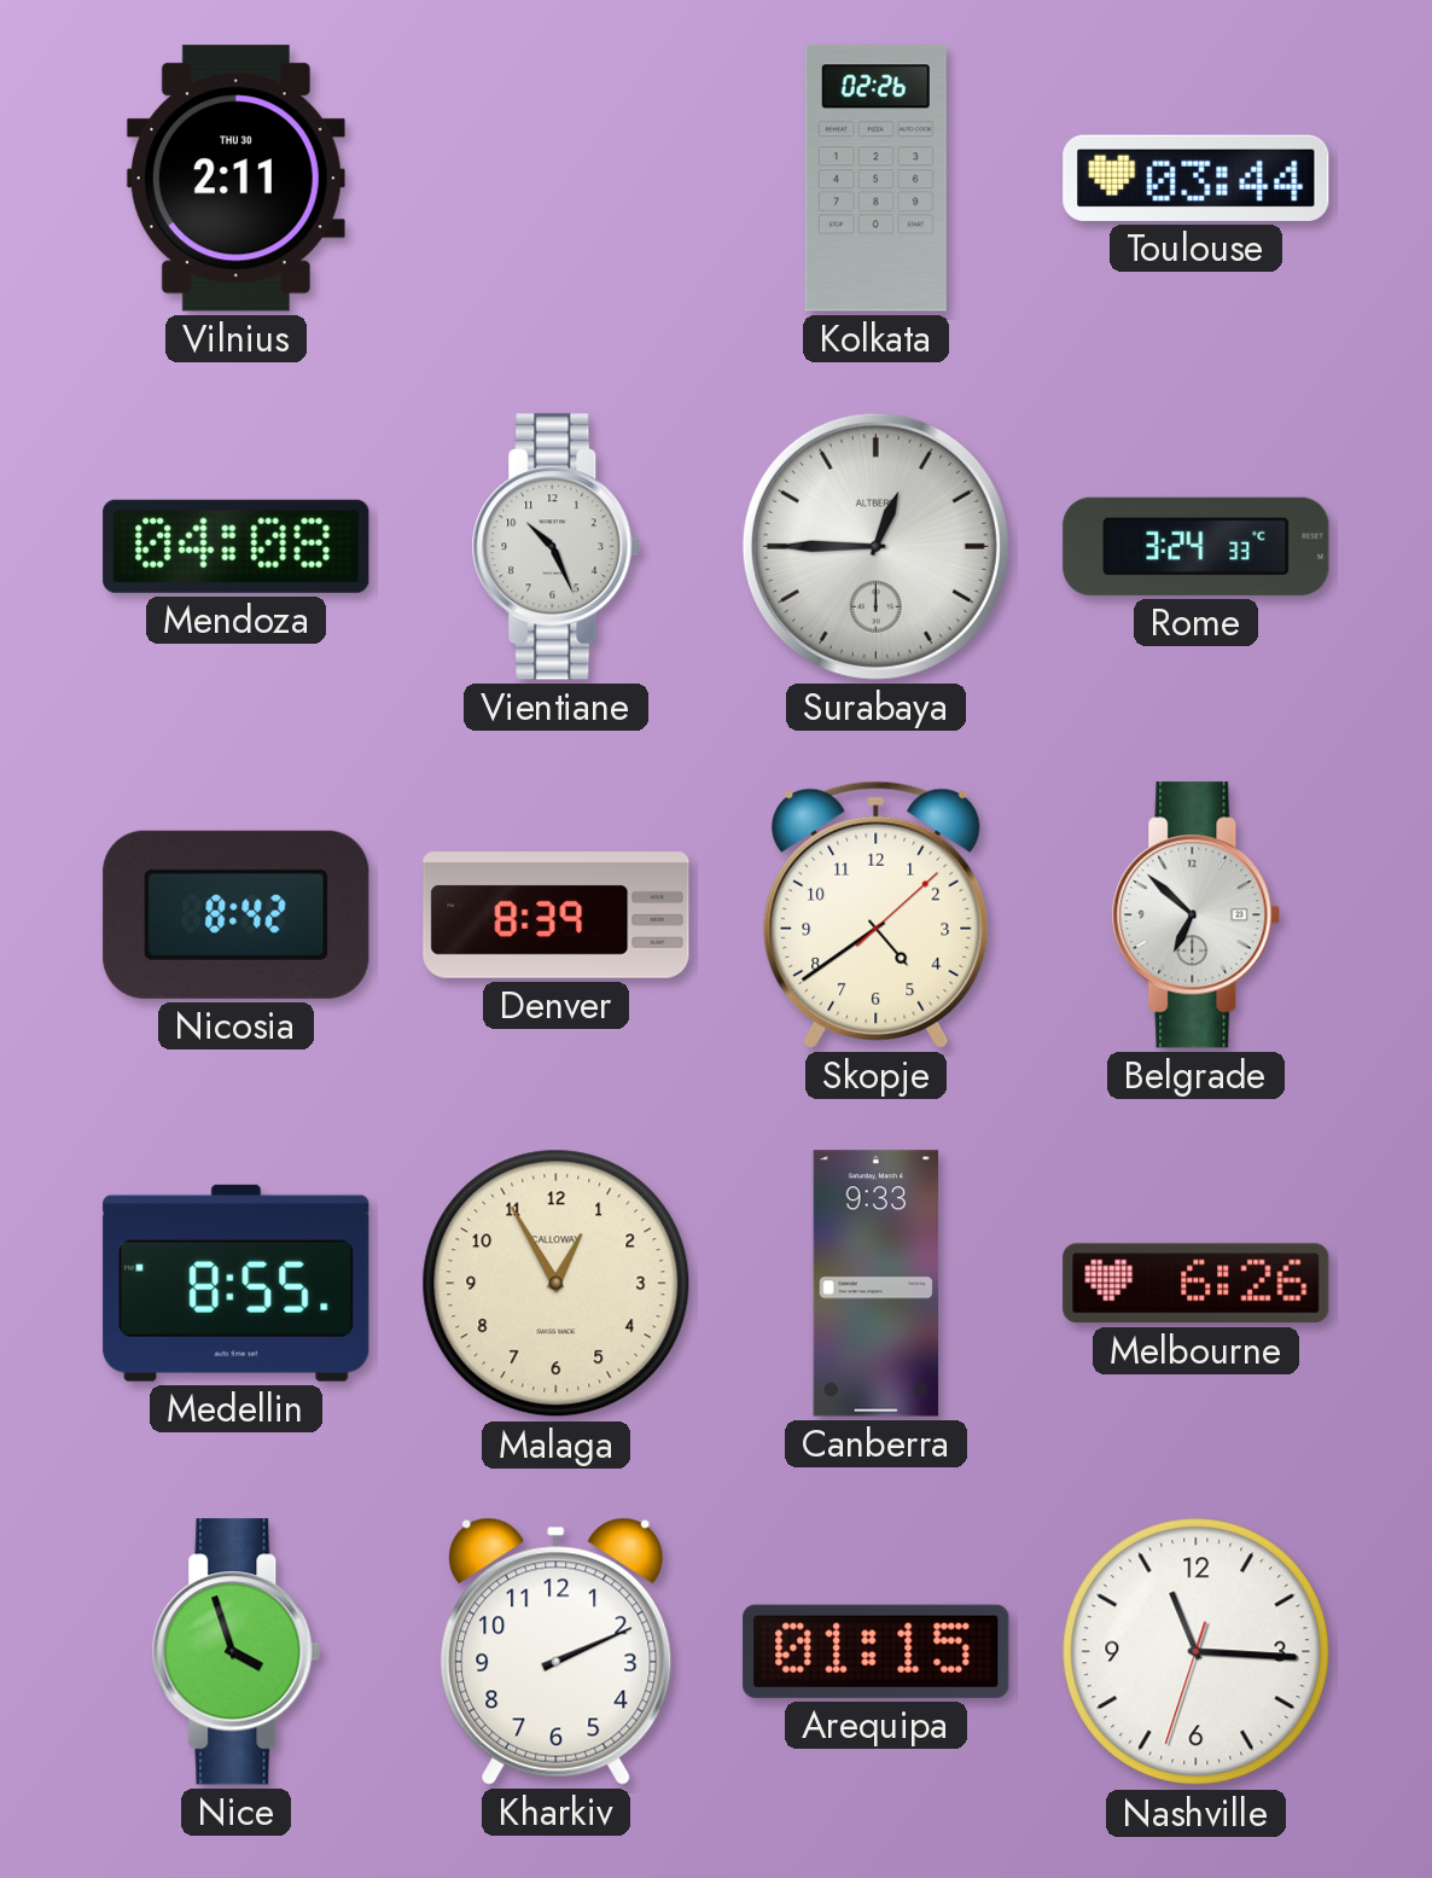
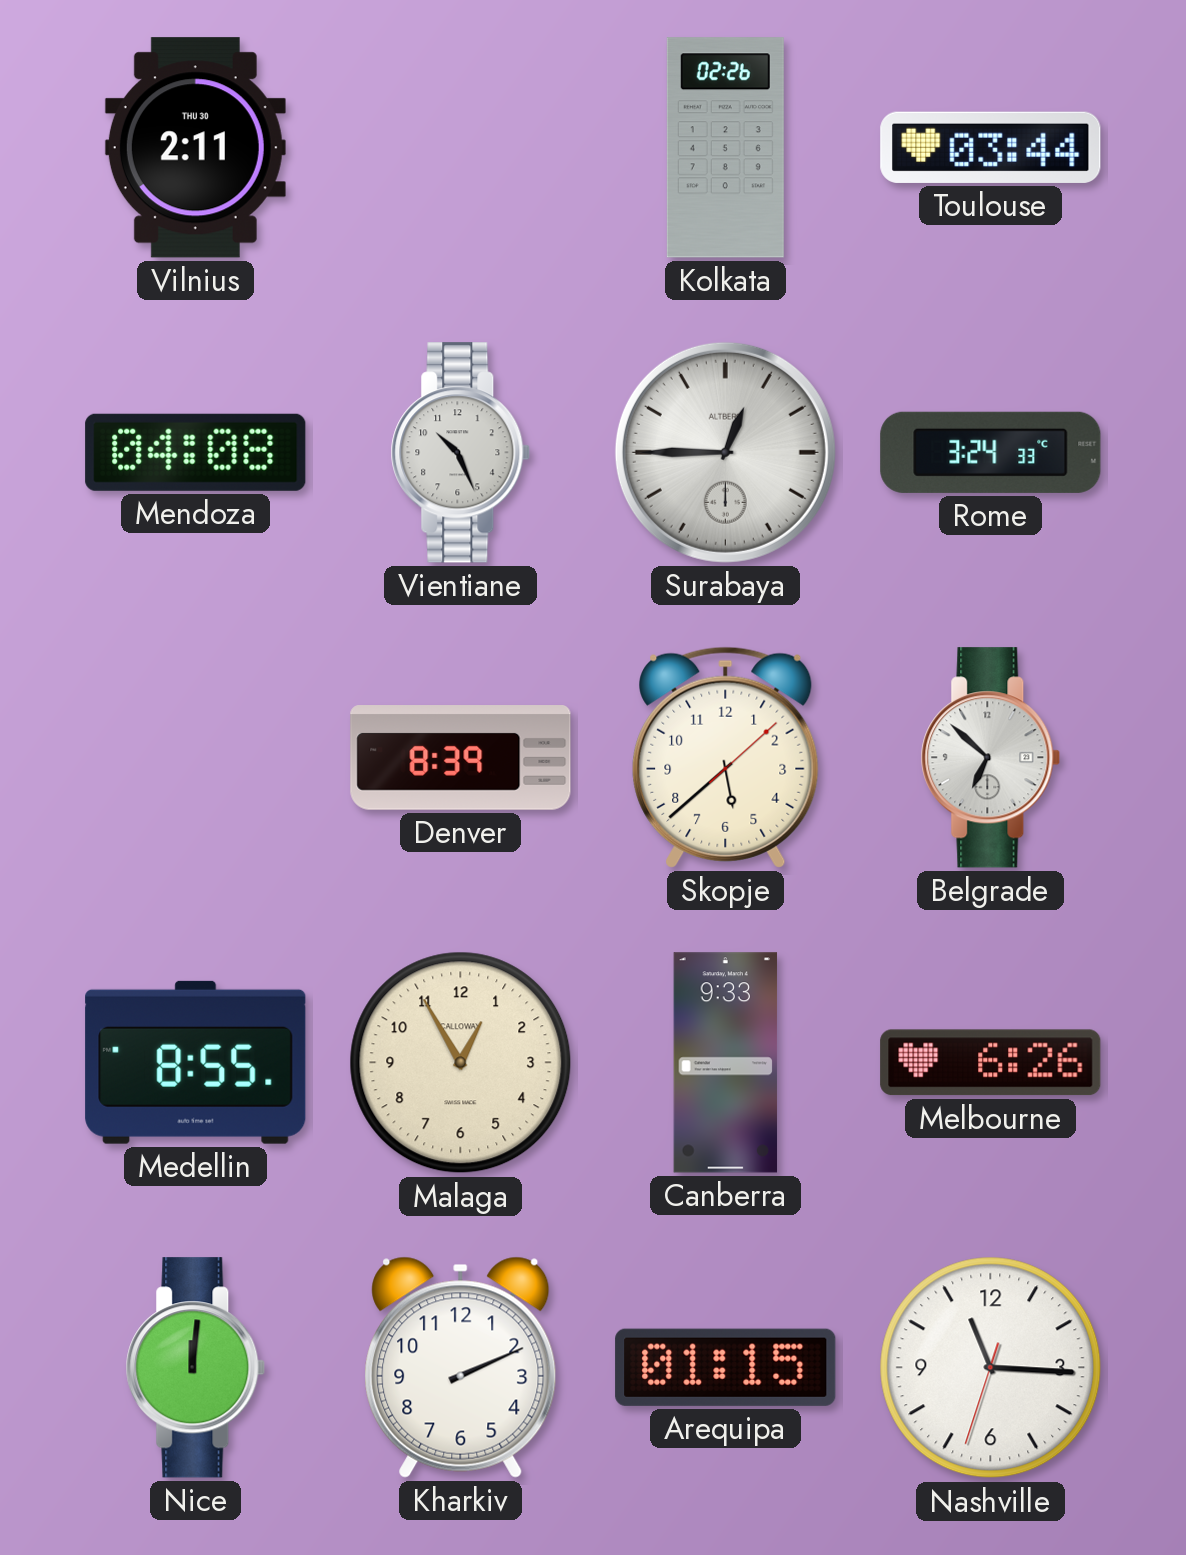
Nicosia: 8:42 -> none
Skopje: 4:39 -> 5:38
Nice: 3:57 -> 12:01
